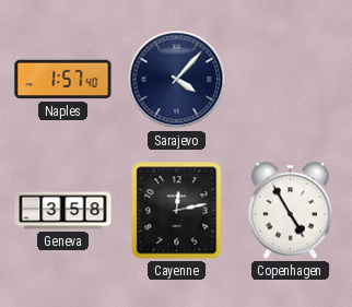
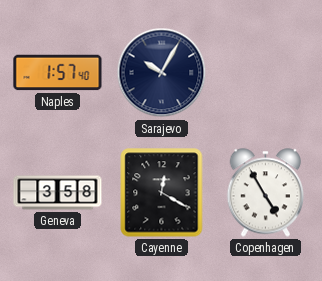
Sarajevo: 4:07 -> 10:05
Cayenne: 12:13 -> 12:20
